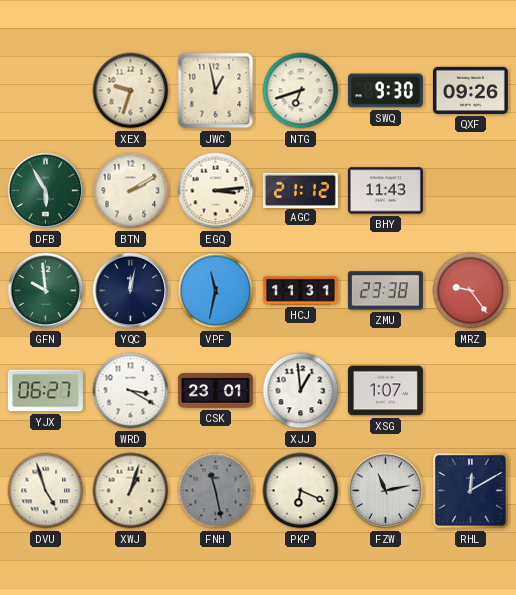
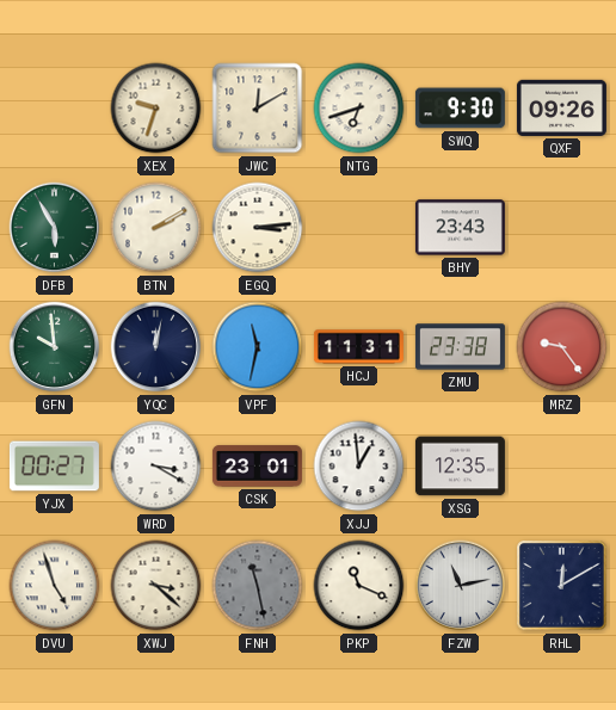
JWC: 12:58 -> 12:10
AGC: 21:12 -> none
BHY: 11:43 -> 23:43
YJX: 06:27 -> 00:27
XSG: 1:07 -> 12:35
XWJ: 1:03 -> 3:22
PKP: 6:19 -> 11:19
